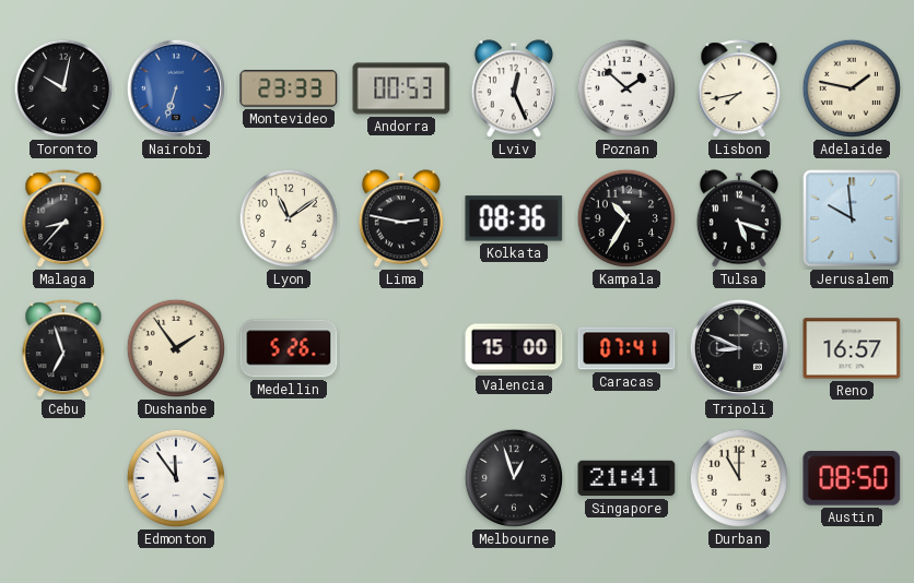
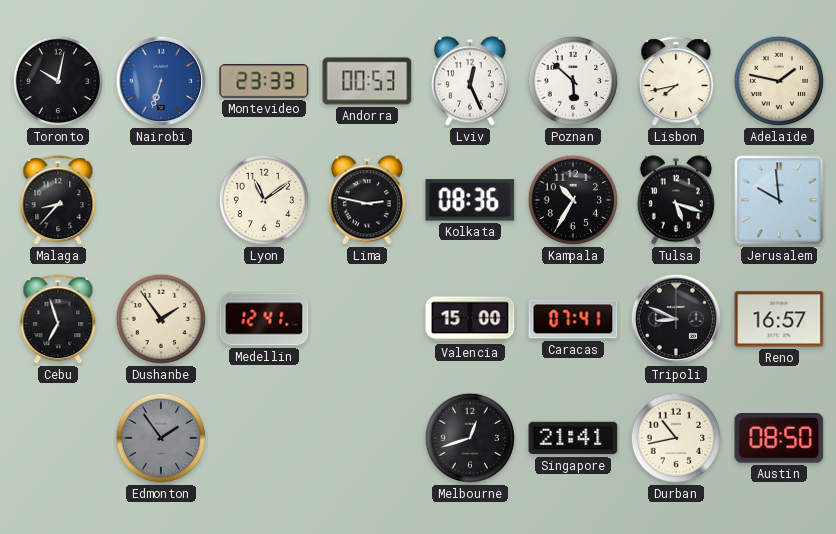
Poznan: 1:52 -> 5:52
Medellin: 5:26 -> 12:41
Edmonton: 11:54 -> 1:54
Edmonton dial: white -> grey
Melbourne: 12:57 -> 12:42
Durban: 11:00 -> 10:43
